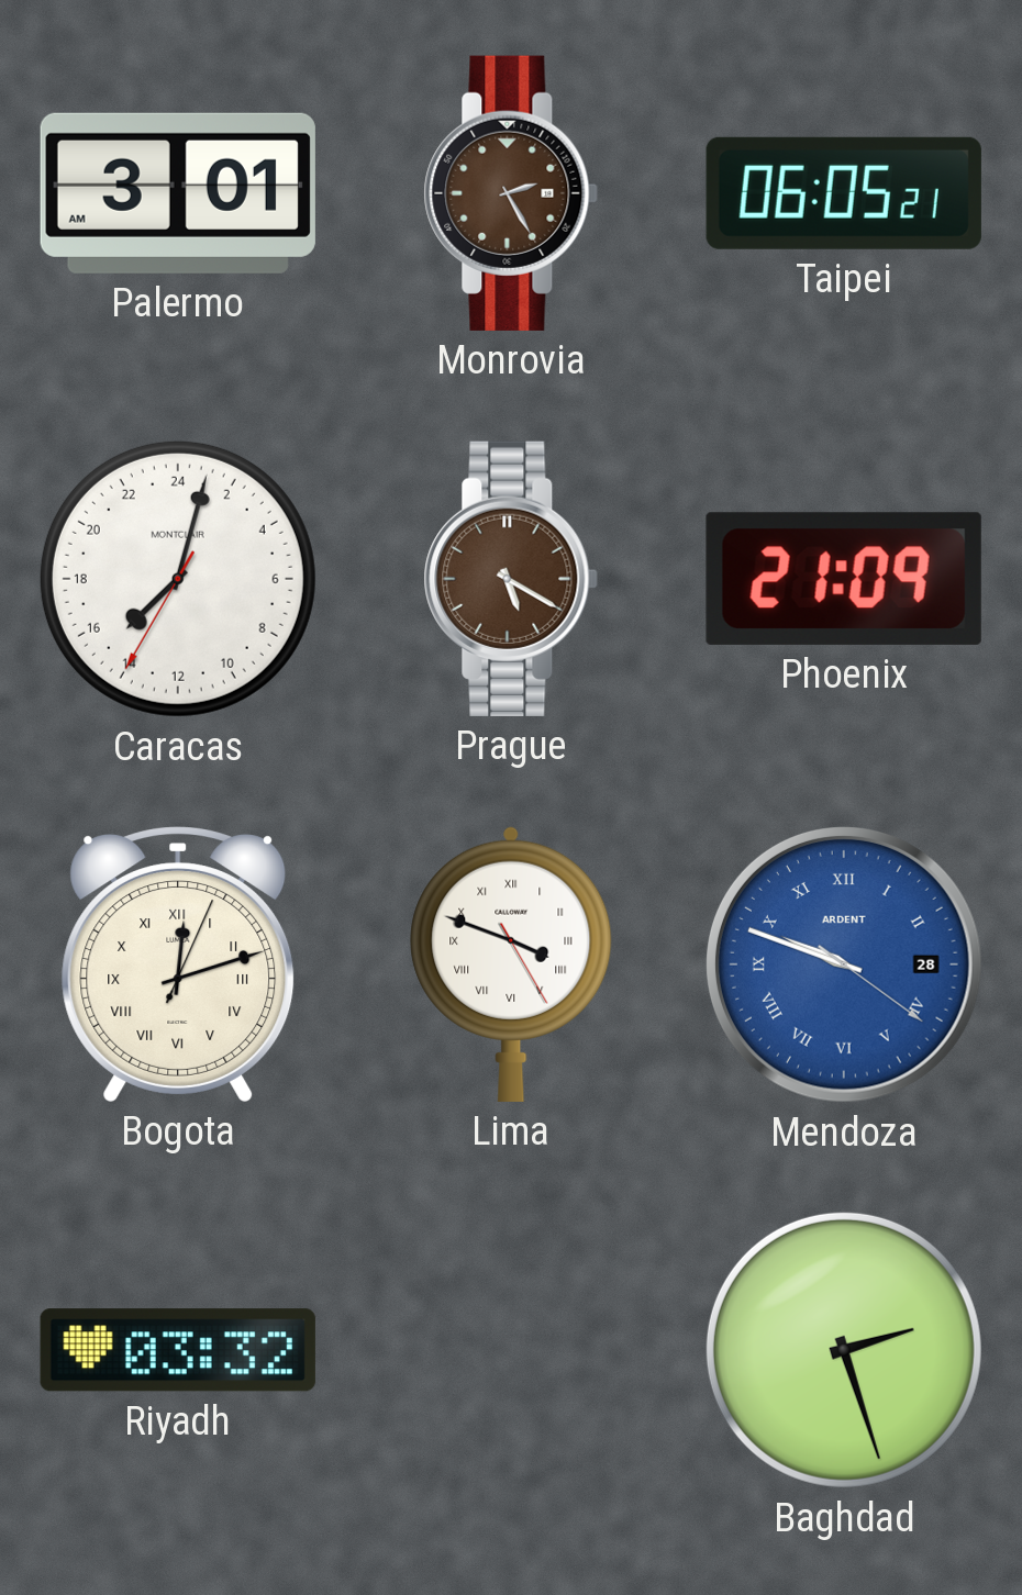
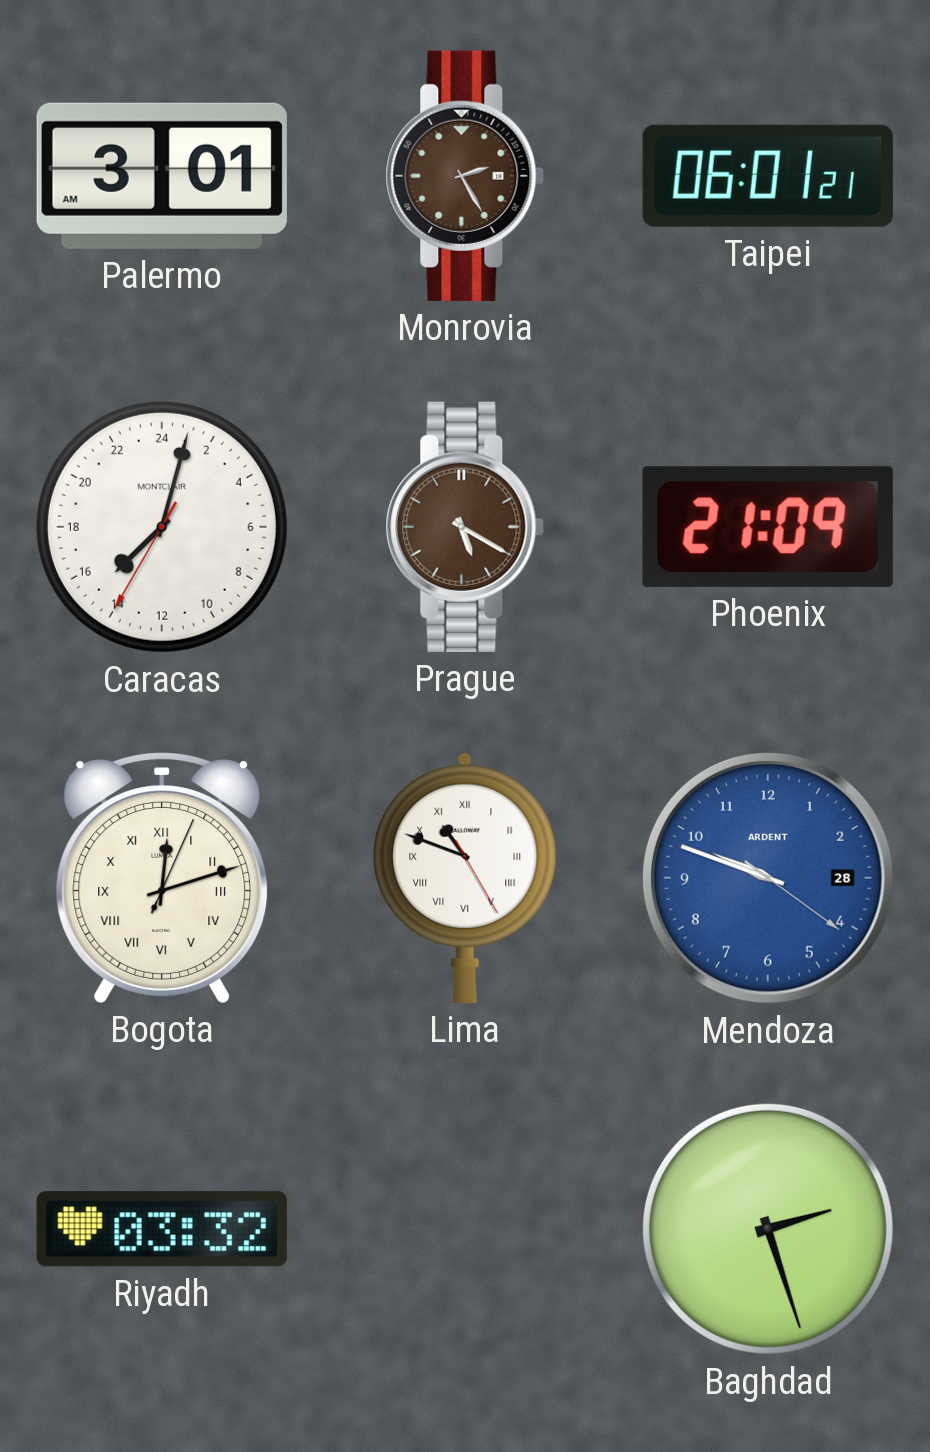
Taipei: 06:05 -> 06:01
Lima: 3:48 -> 10:48
Mendoza numerals: Roman -> Arabic
